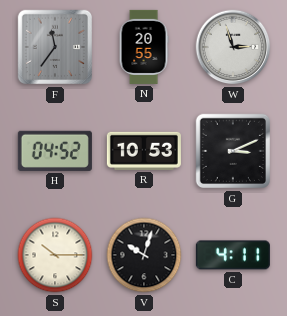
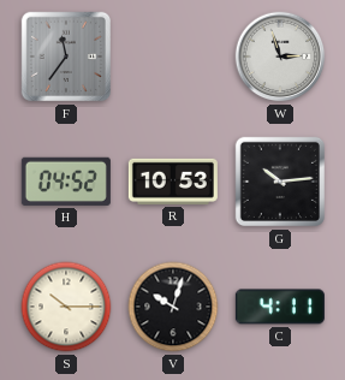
N: 20:55 -> none
G: 3:11 -> 10:14
